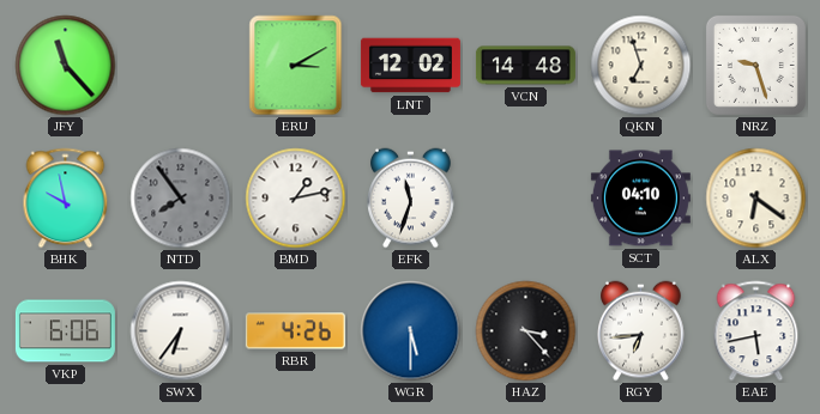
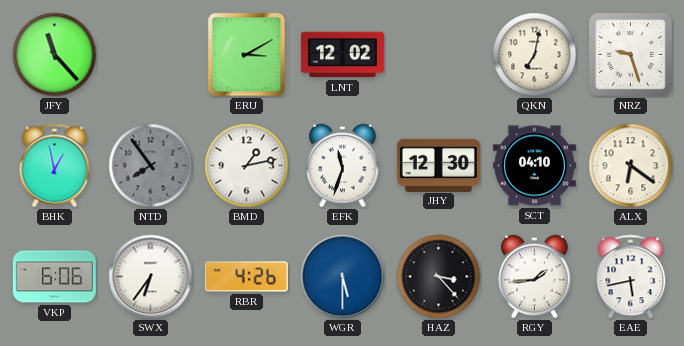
VCN: 14:48 -> none
QKN: 6:57 -> 7:02
BHK: 9:58 -> 12:58
JHY: none -> 12:30
RGY: 6:44 -> 1:44
